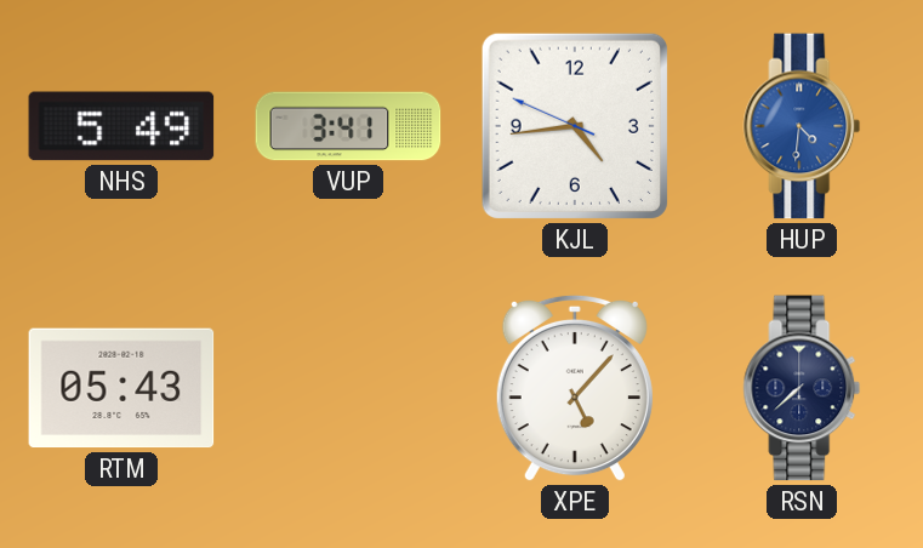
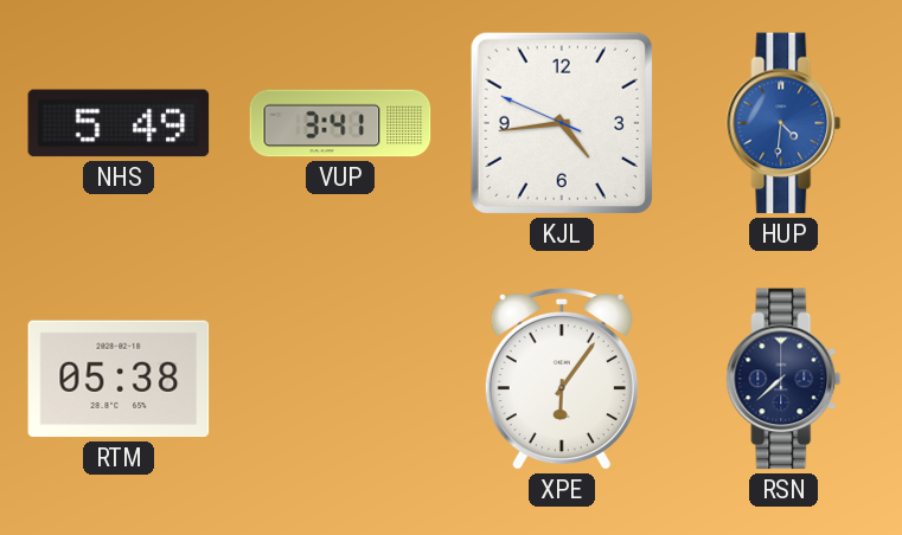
RTM: 05:43 -> 05:38
XPE: 5:07 -> 6:06
